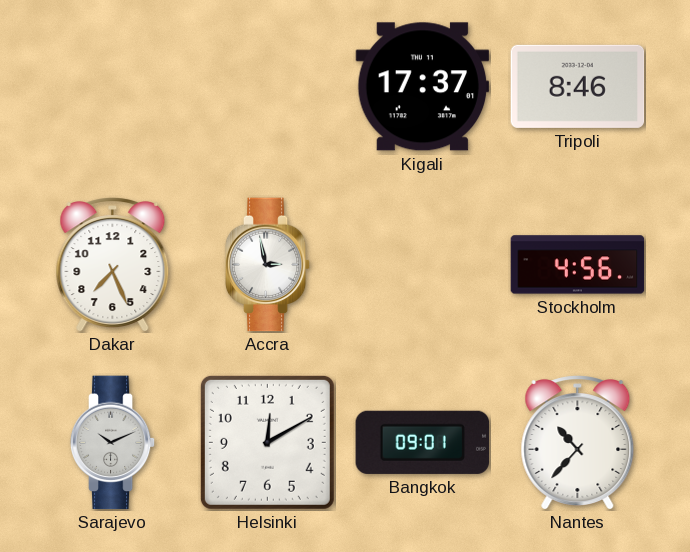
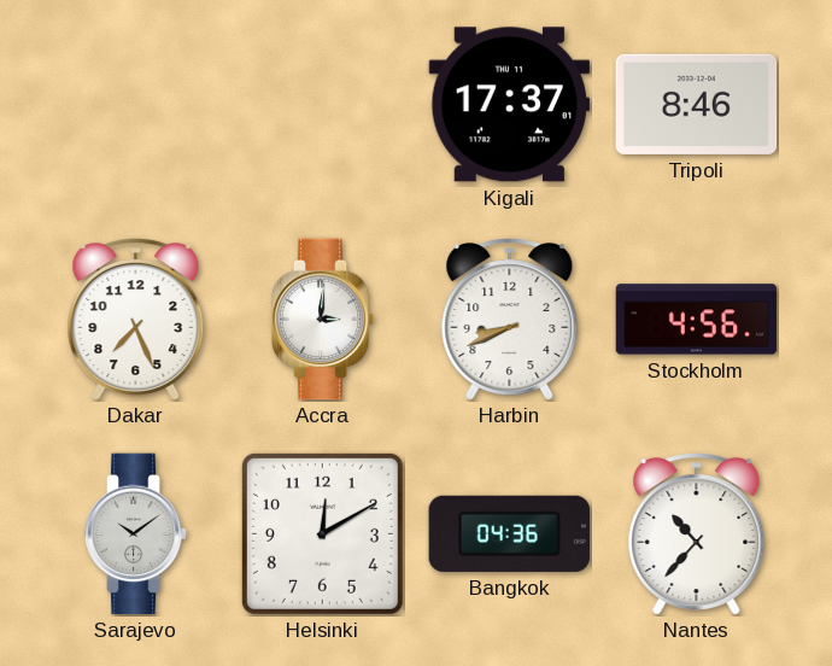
Accra: 2:58 -> 3:01
Harbin: none -> 8:41
Sarajevo: 10:11 -> 10:09
Bangkok: 09:01 -> 04:36
